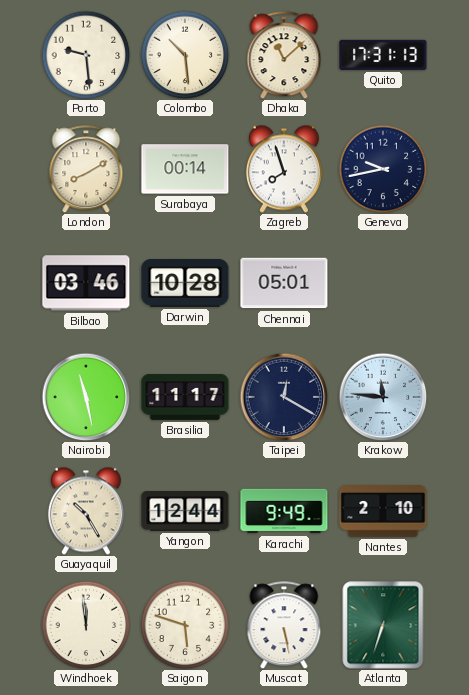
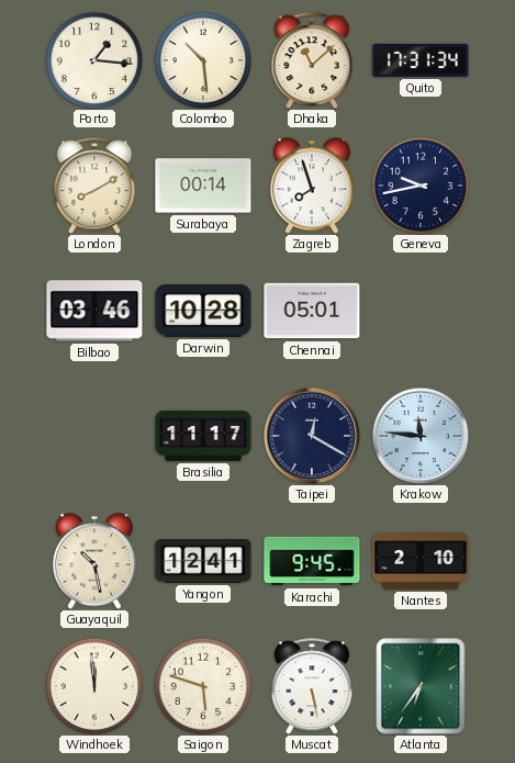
Porto: 9:29 -> 1:16
Quito: 17:31:13 -> 17:31:34
Nairobi: 11:28 -> none
Guayaquil: 10:25 -> 10:28
Yangon: 12:44 -> 12:41
Karachi: 9:49 -> 9:45
Atlanta: 6:33 -> 6:36
